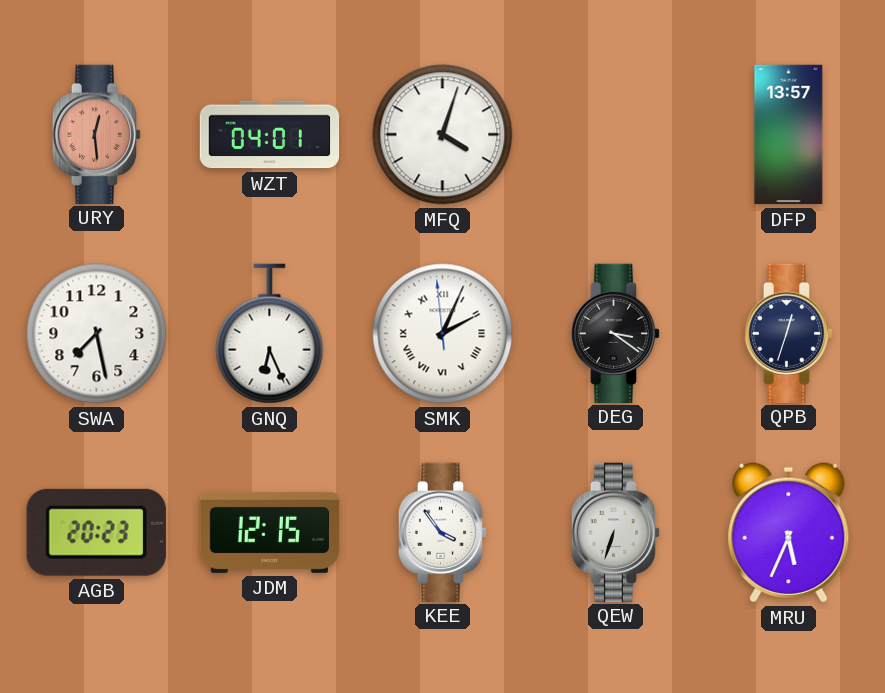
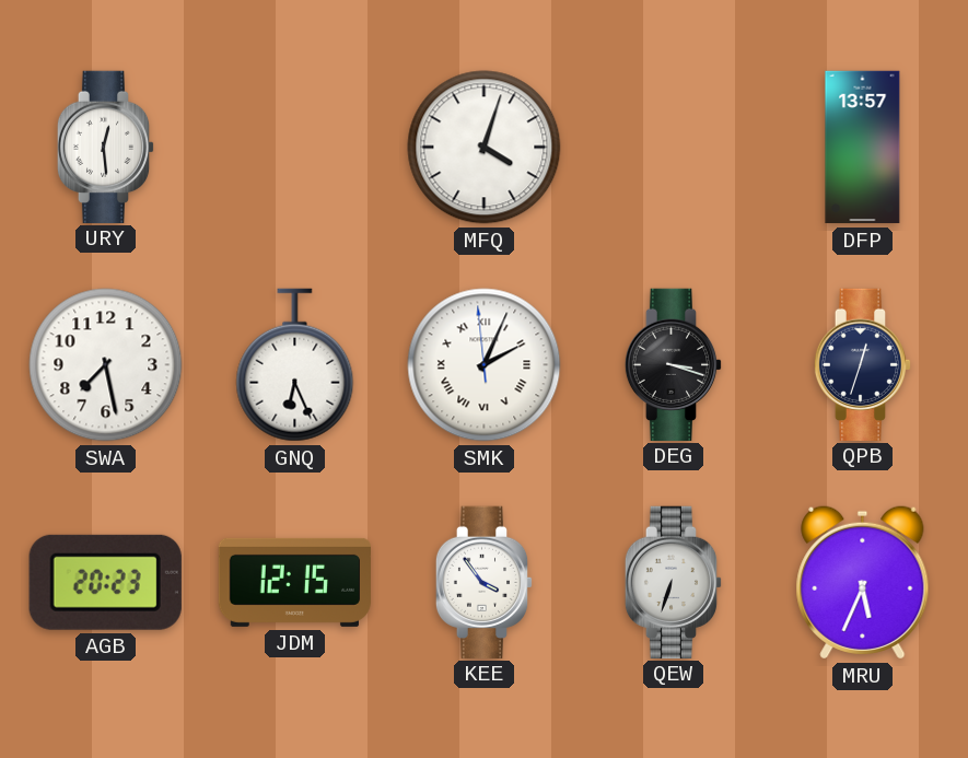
URY dial: salmon -> white
WZT: 04:01 -> none
DEG: 3:21 -> 3:18
